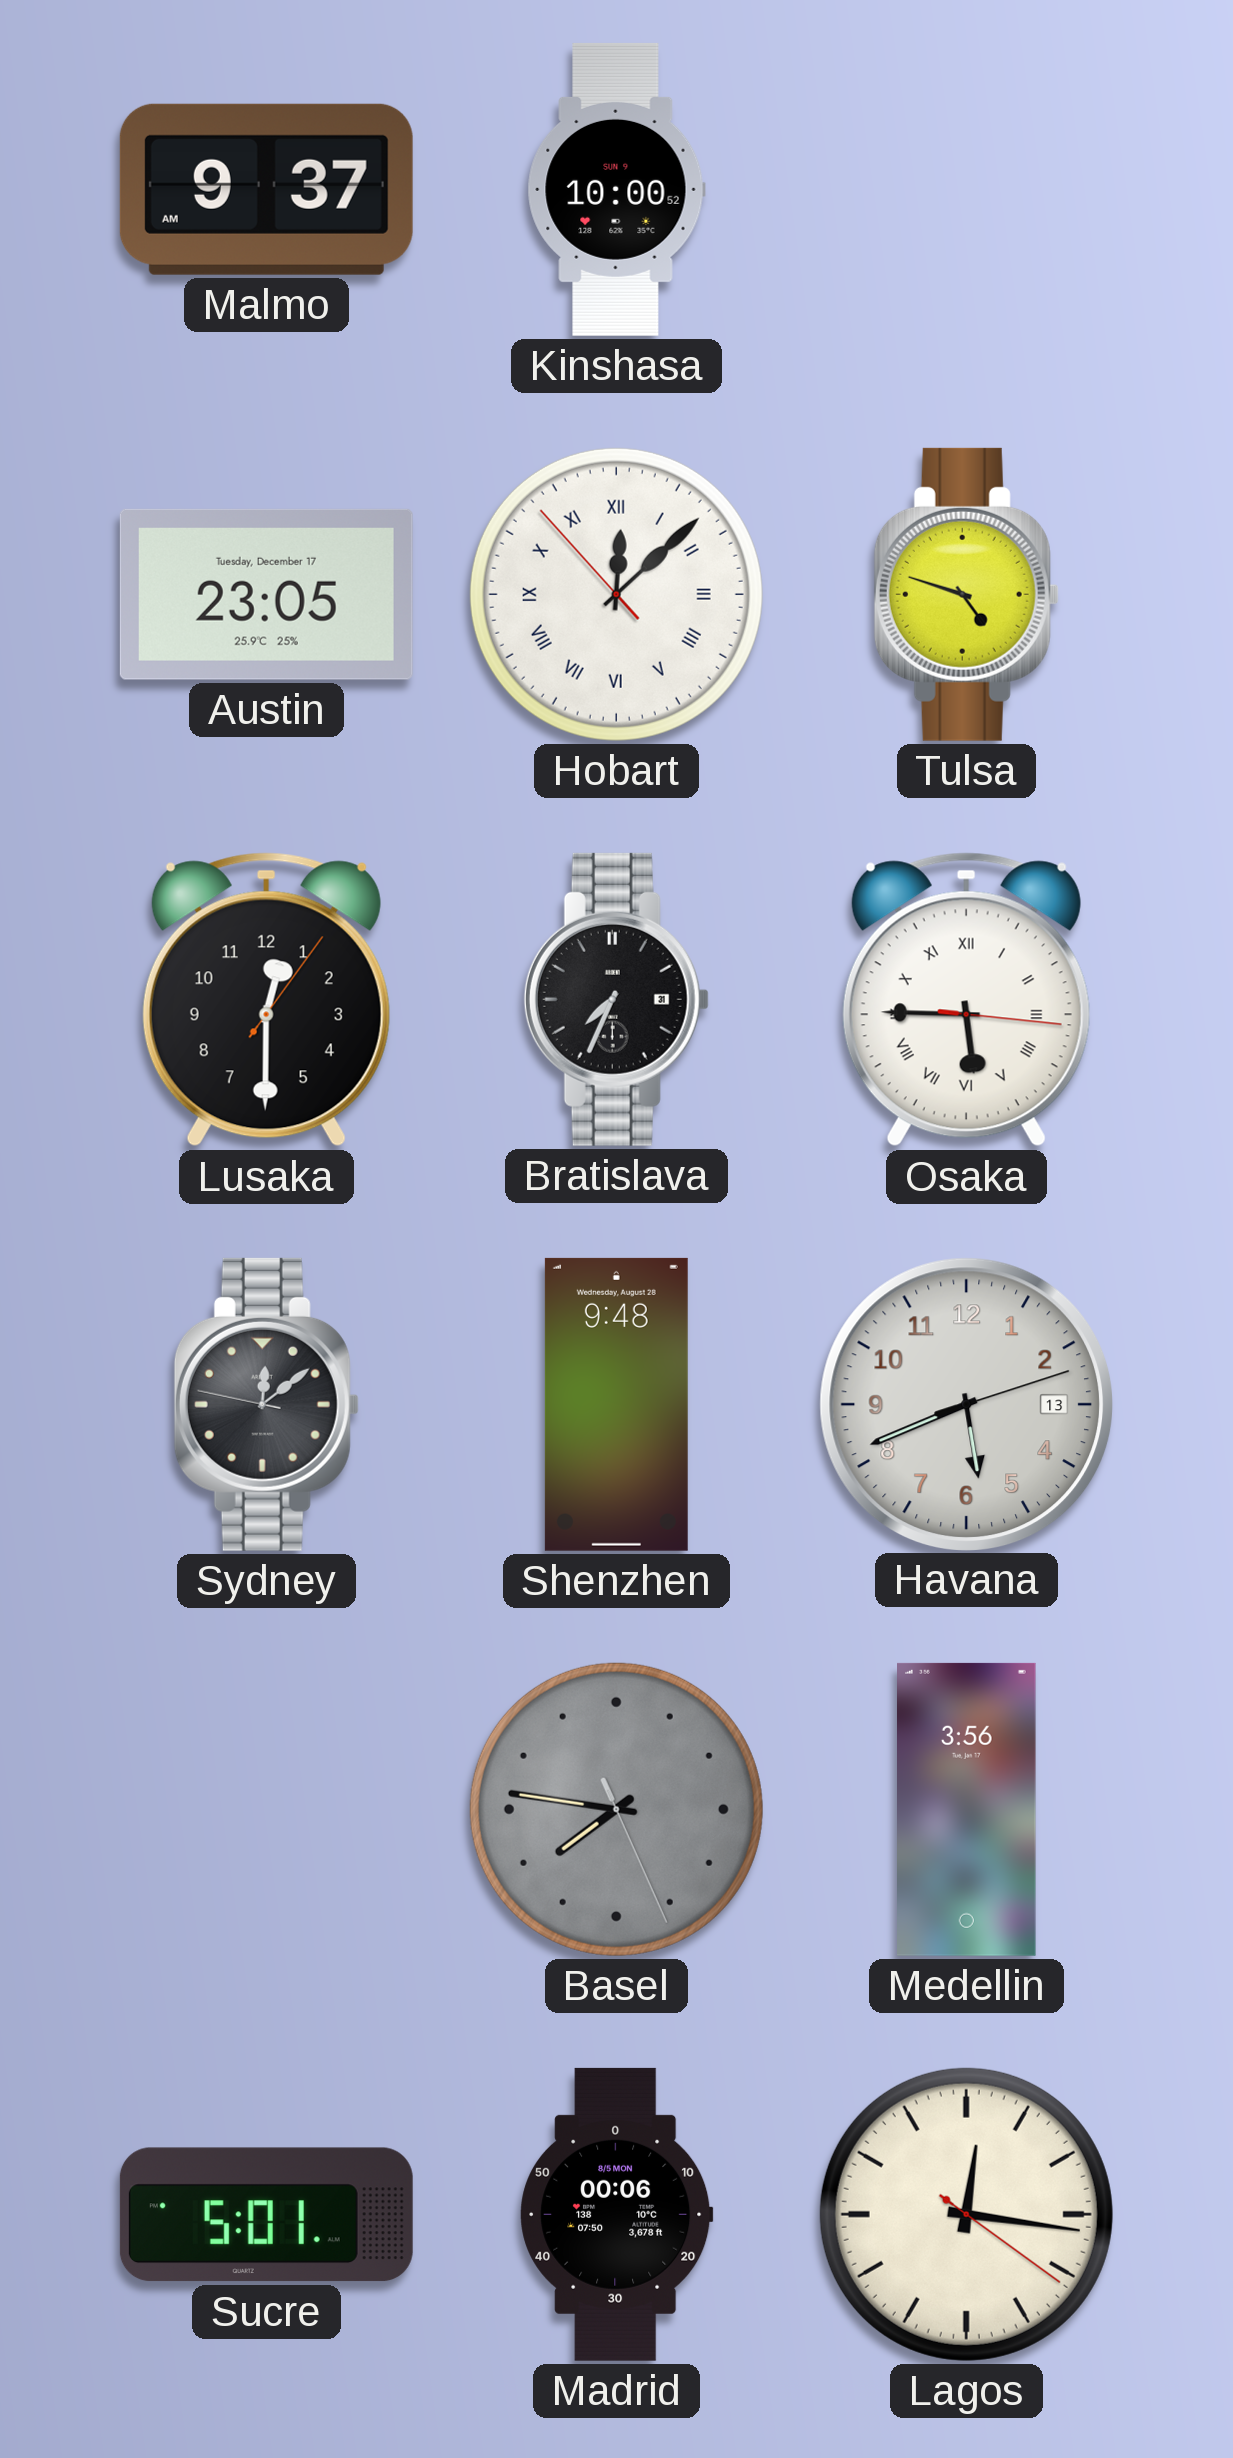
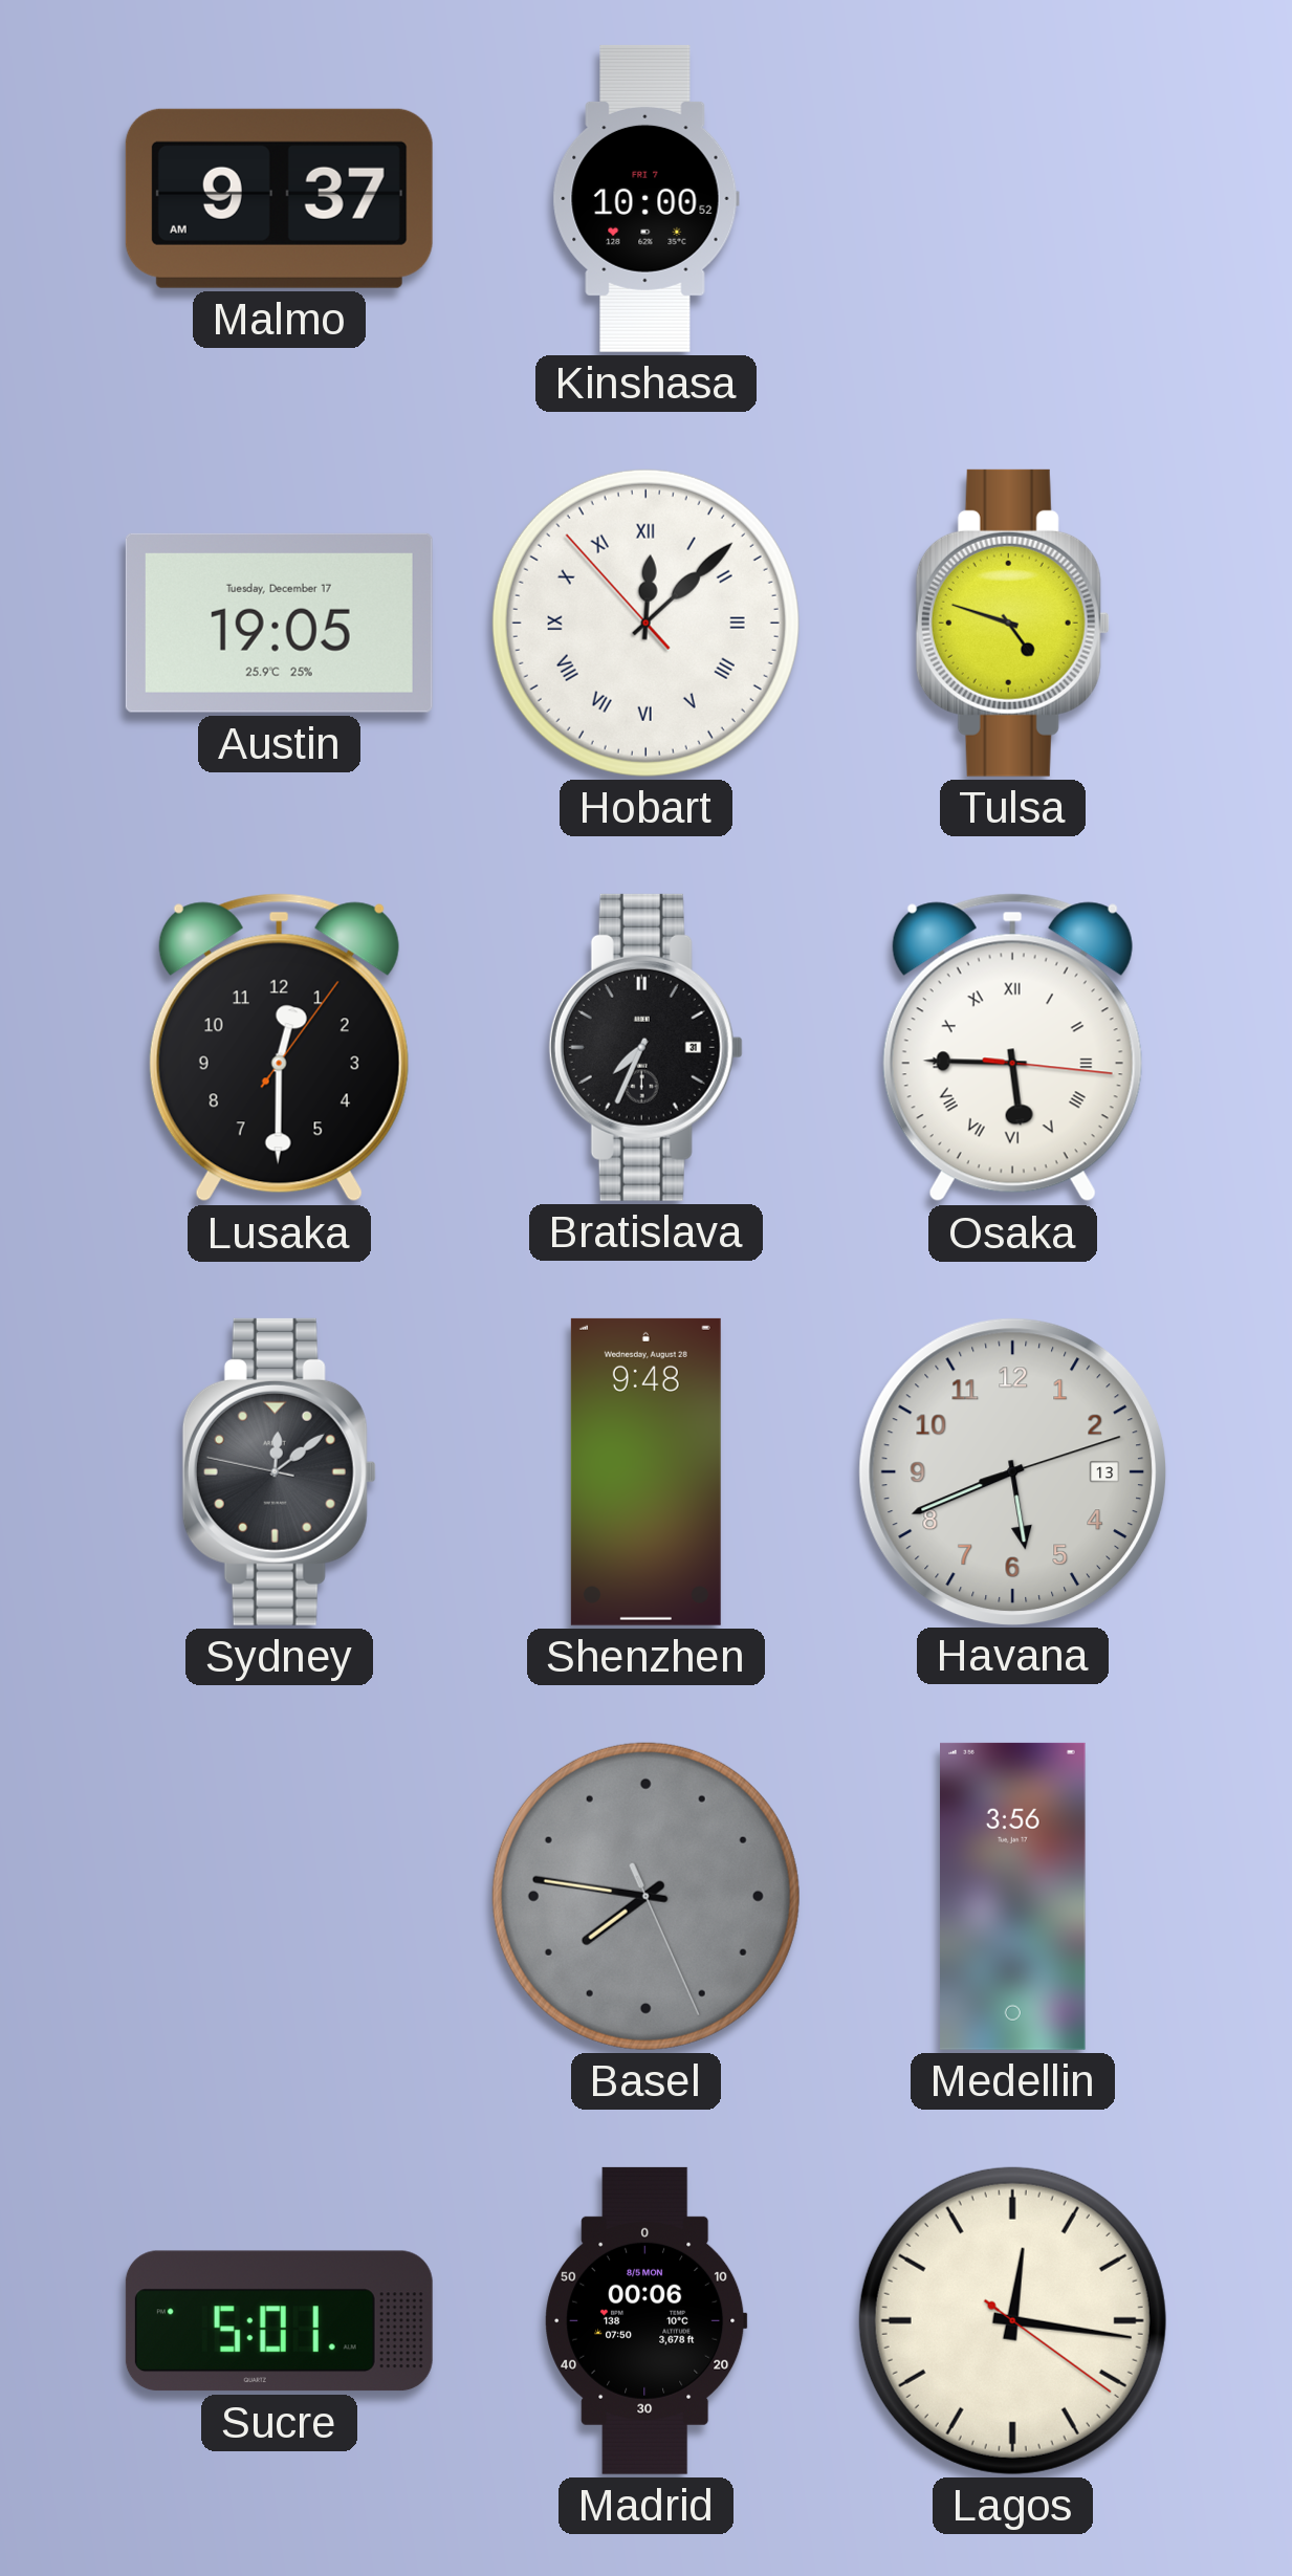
Kinshasa date: SUN 9 -> FRI 7
Austin: 23:05 -> 19:05
